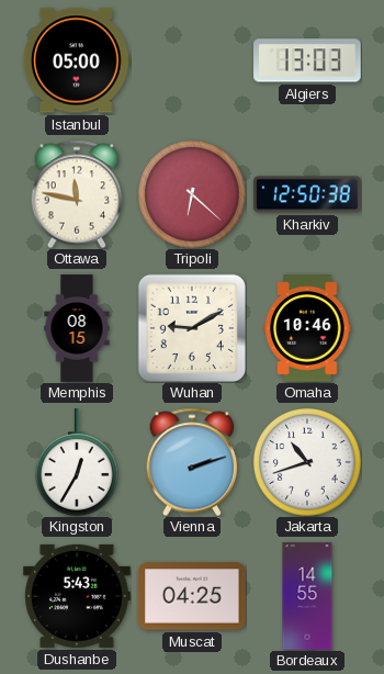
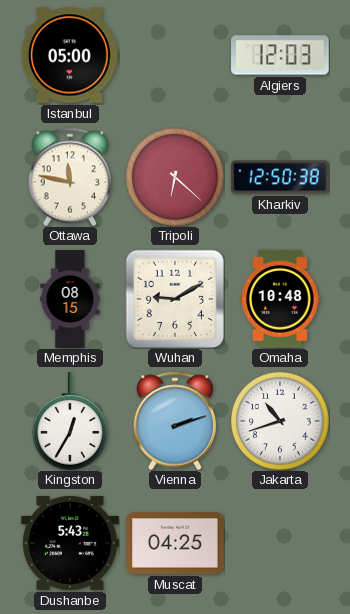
Algiers: 13:03 -> 12:03
Omaha: 10:46 -> 10:48
Bordeaux: 14:55 -> none
